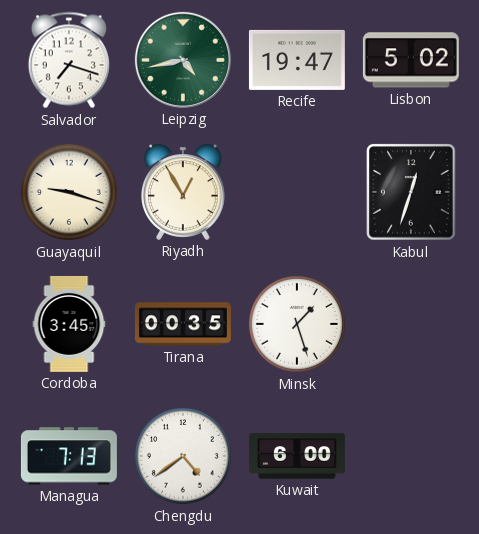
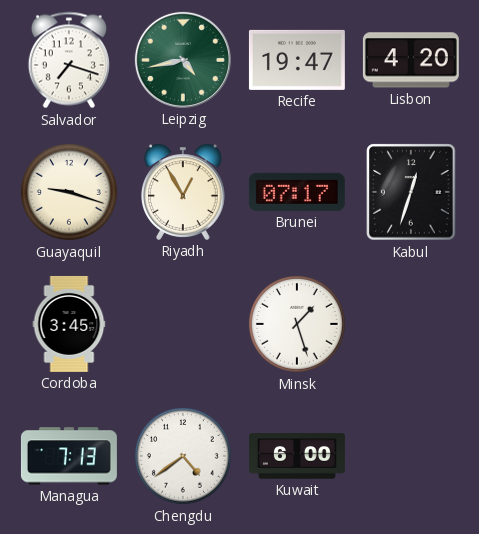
Lisbon: 5:02 -> 4:20
Brunei: none -> 07:17
Tirana: 00:35 -> none
